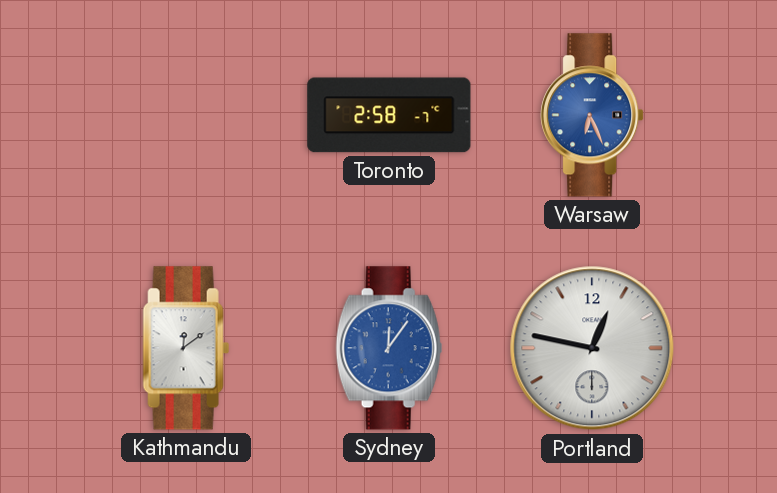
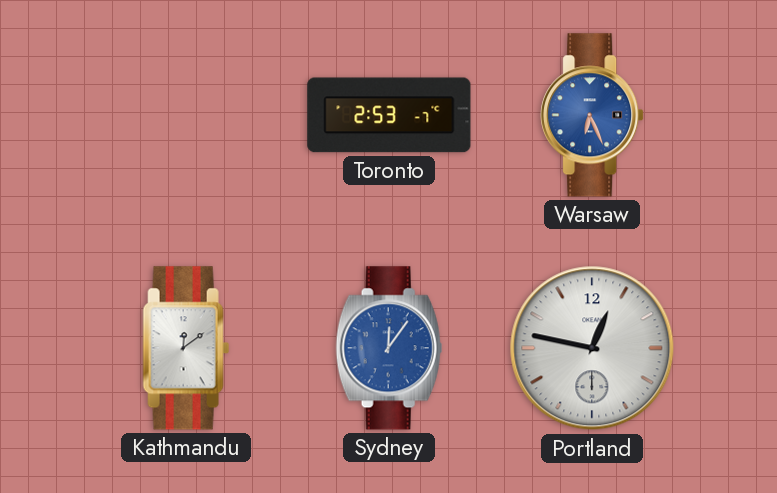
Toronto: 2:58 -> 2:53
